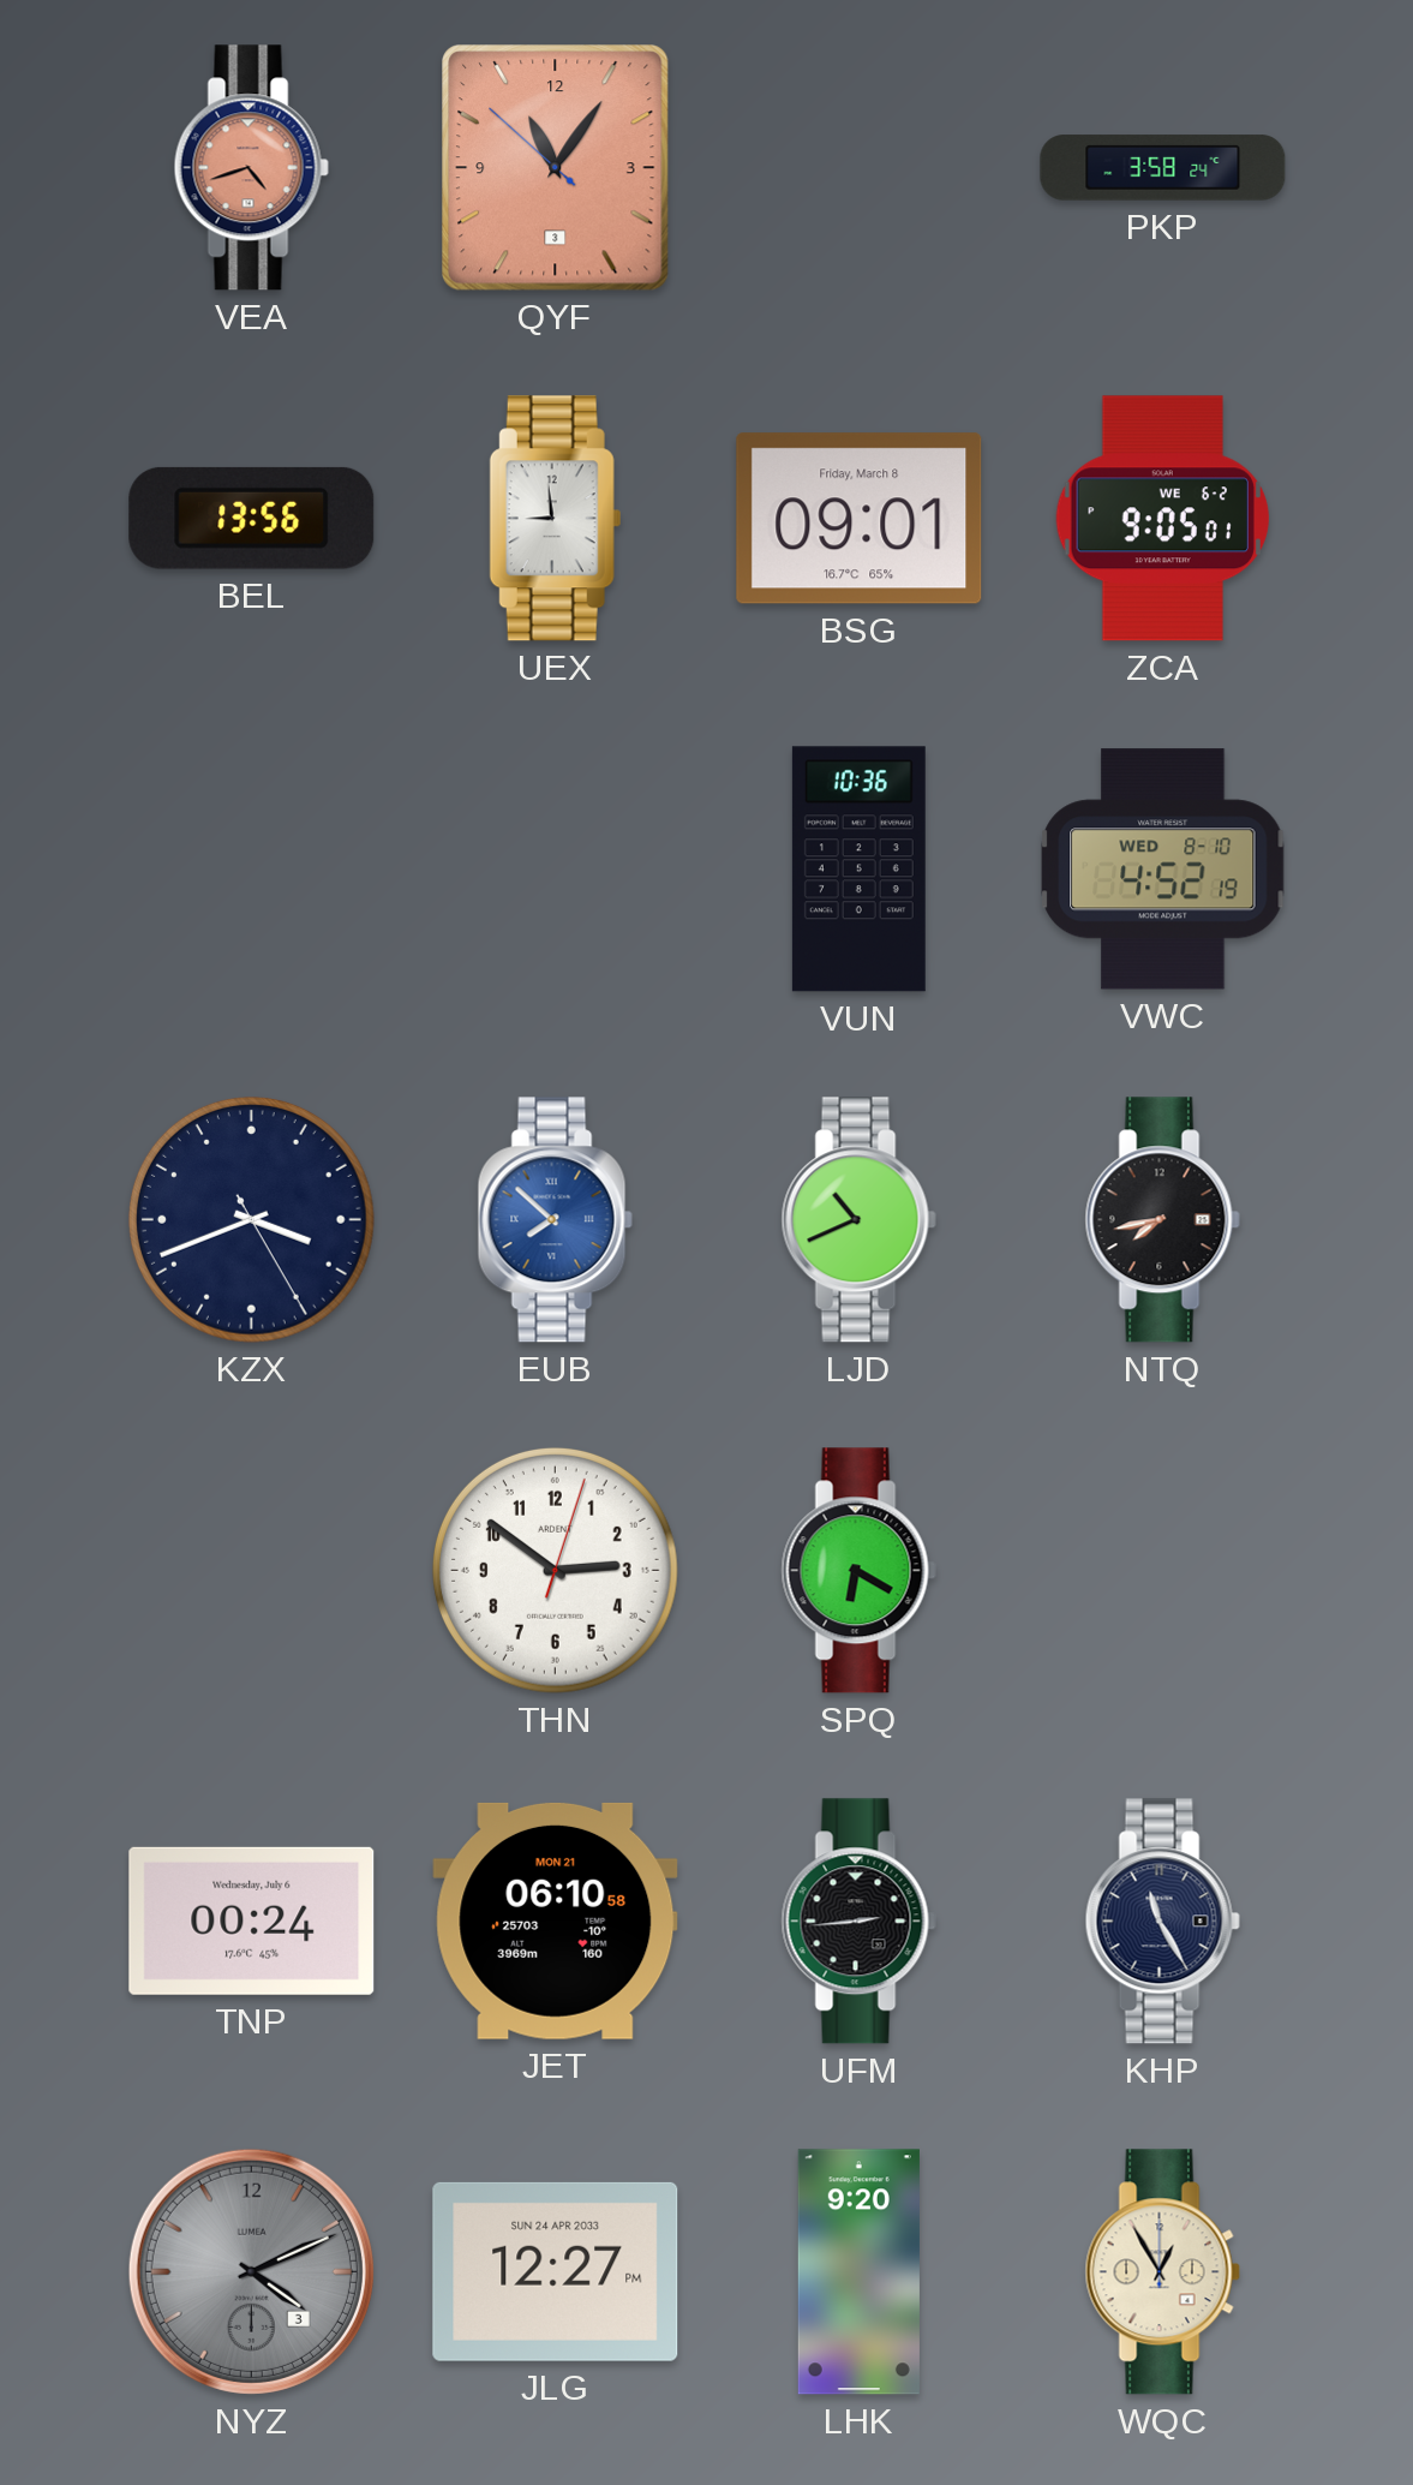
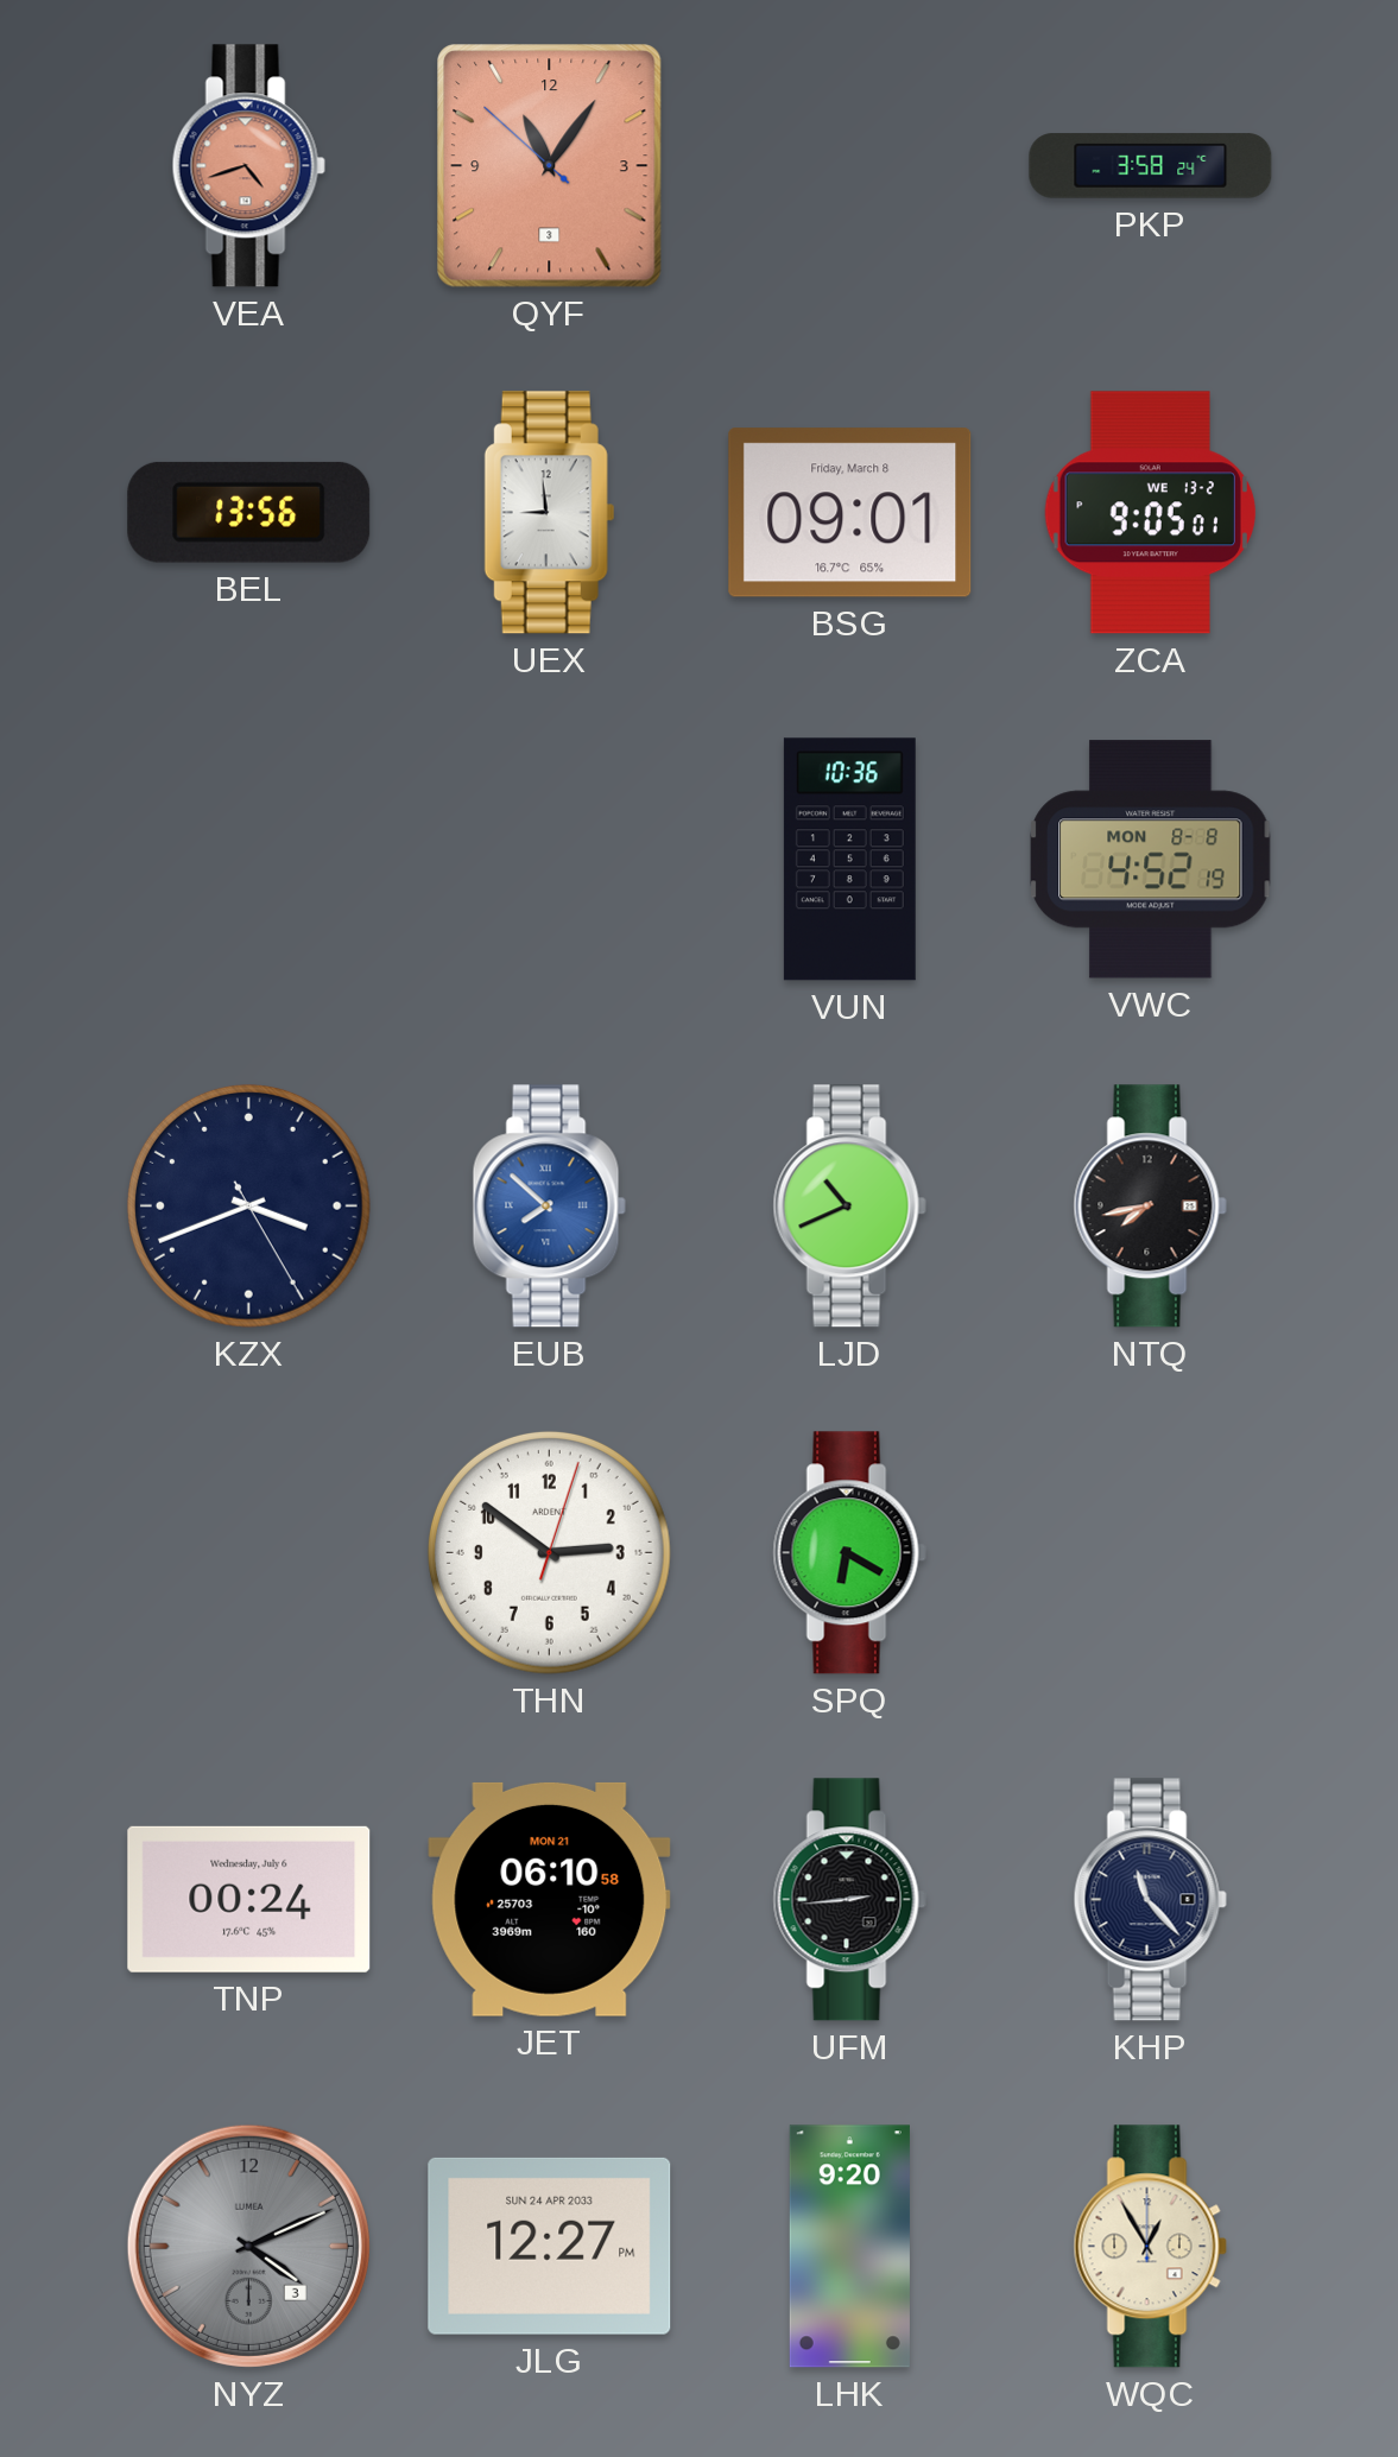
ZCA date: WE 6-2 -> WE 13-2
VWC date: WED 8-10 -> MON 8-8
KHP: 11:25 -> 11:23
